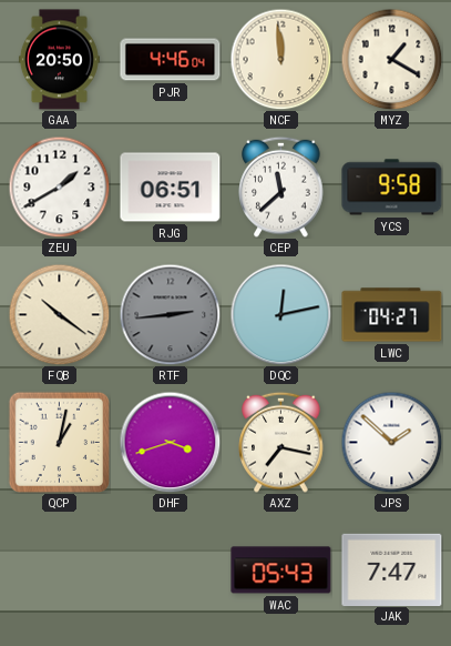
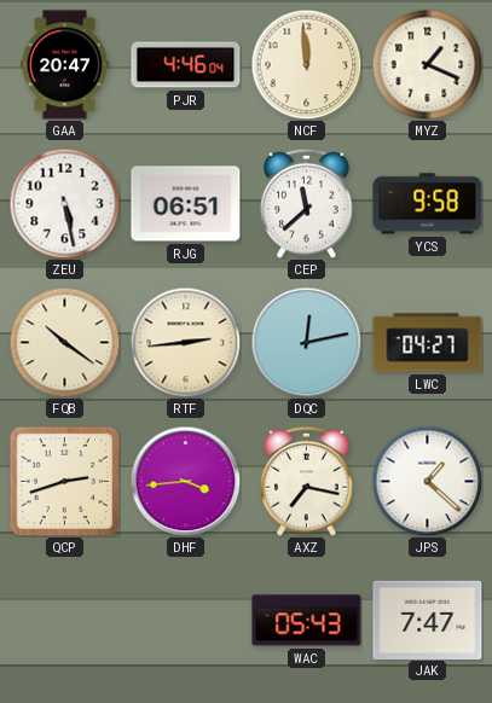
GAA: 20:50 -> 20:47
MYZ: 1:20 -> 1:19
ZEU: 1:40 -> 5:28
RTF dial: grey -> cream
QCP: 1:02 -> 2:42
DHF: 3:42 -> 3:44
JPS: 1:52 -> 1:22
